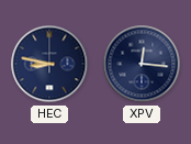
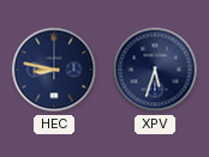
XPV: 12:16 -> 5:33
